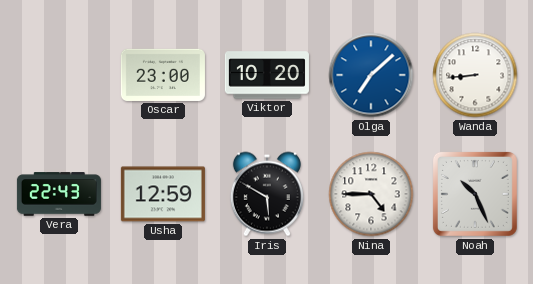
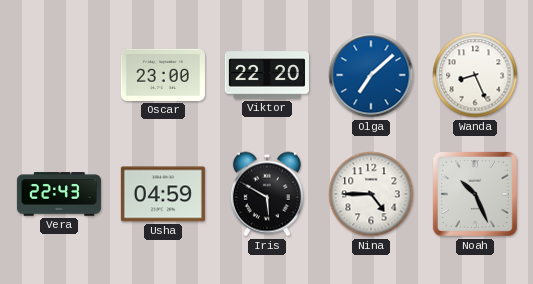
Viktor: 10:20 -> 22:20
Wanda: 8:44 -> 8:26
Usha: 12:59 -> 04:59
